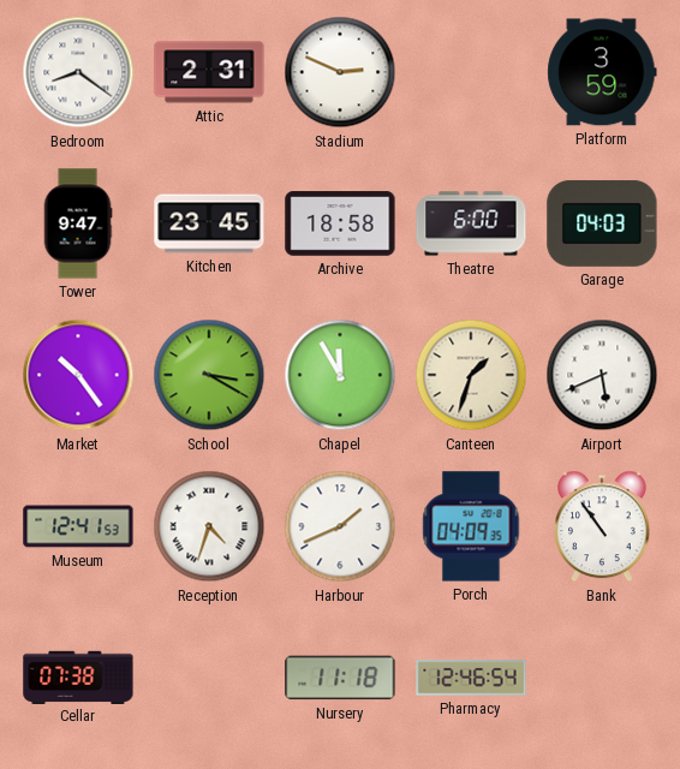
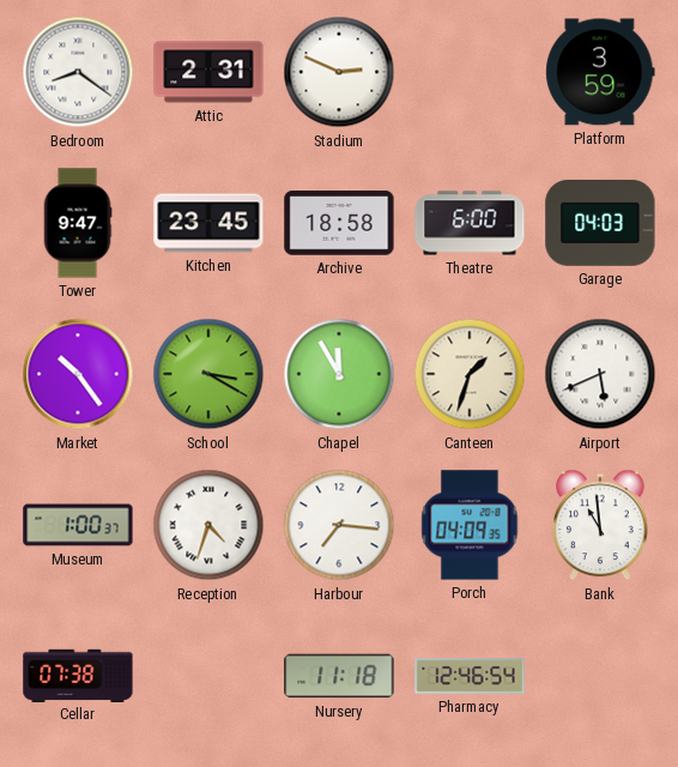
Museum: 12:41 -> 1:00
Harbour: 1:41 -> 7:16
Bank: 10:54 -> 10:59
